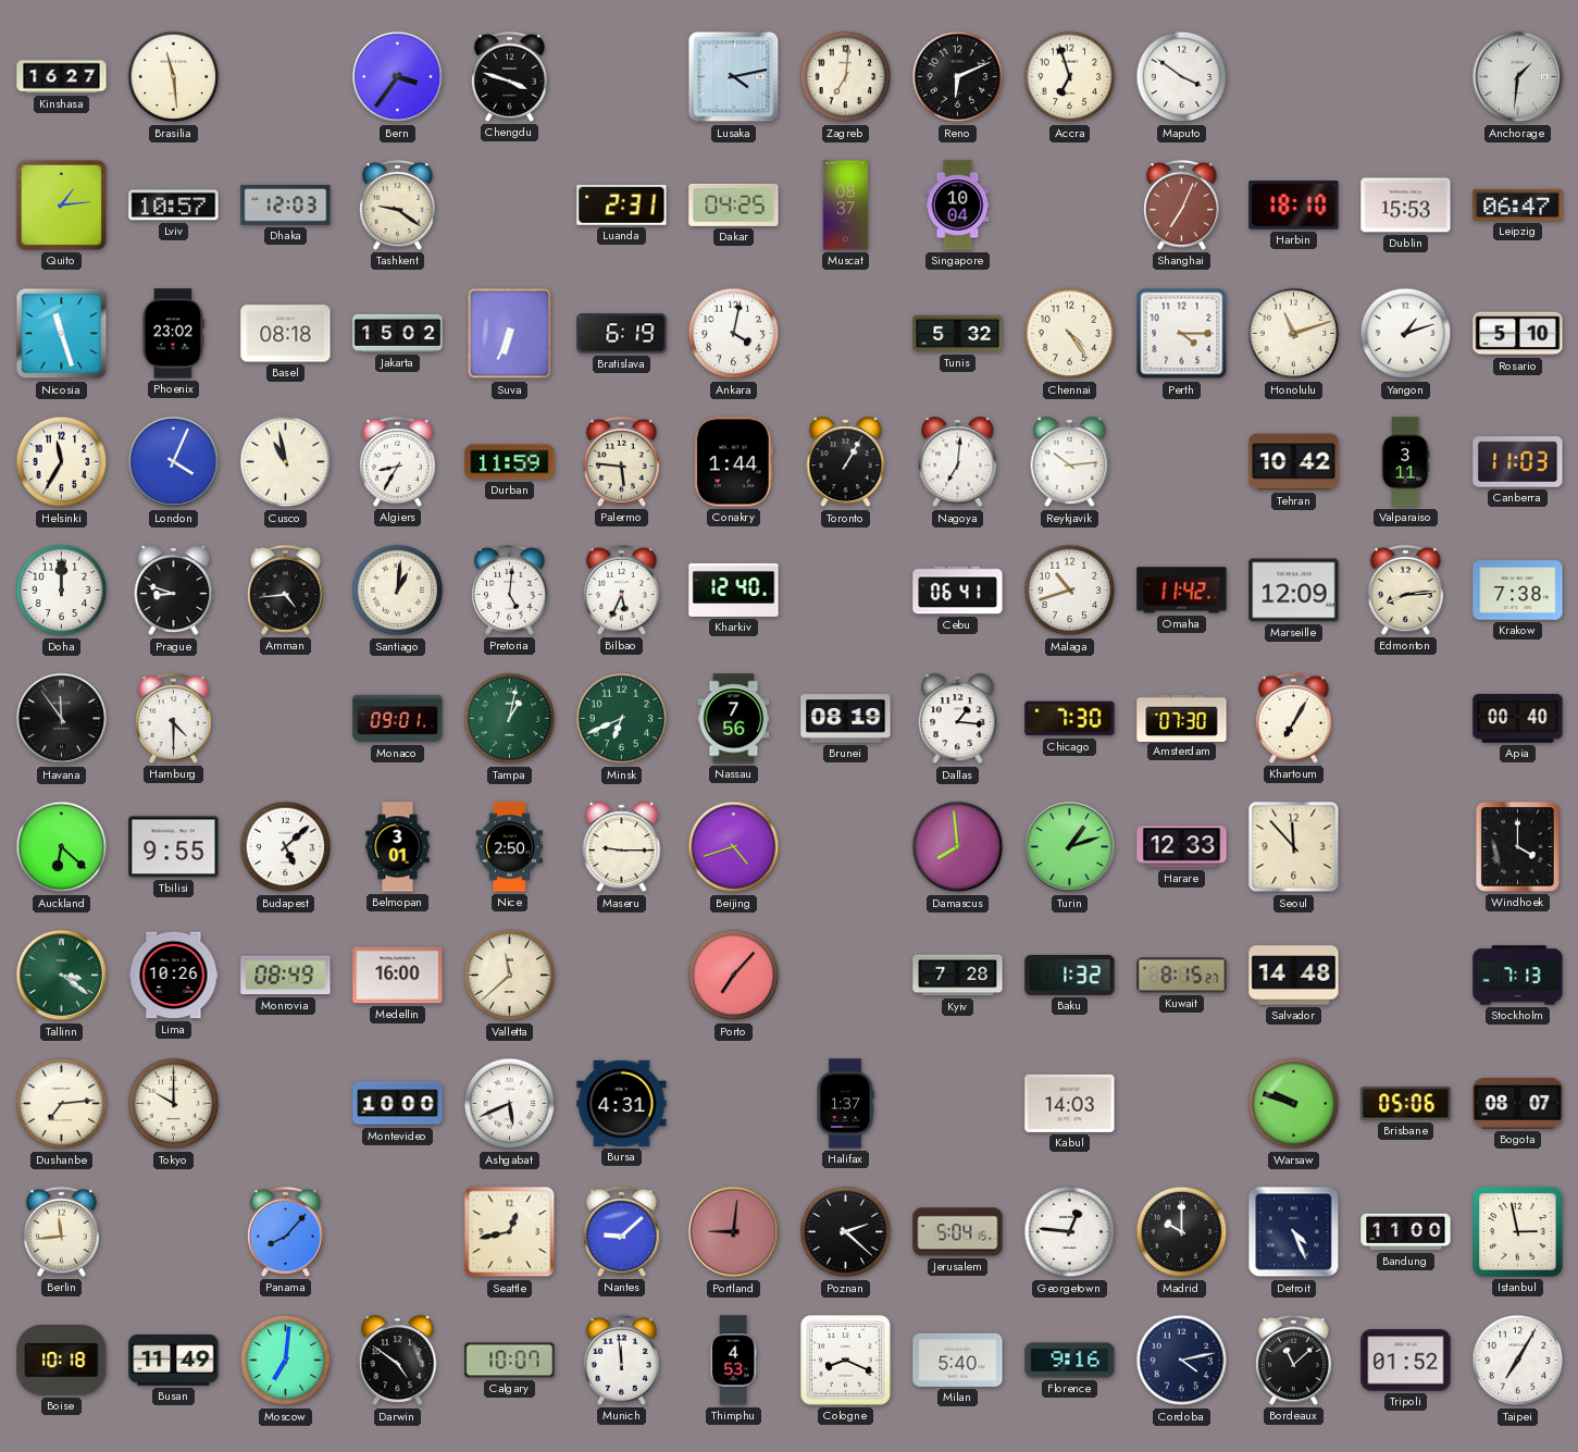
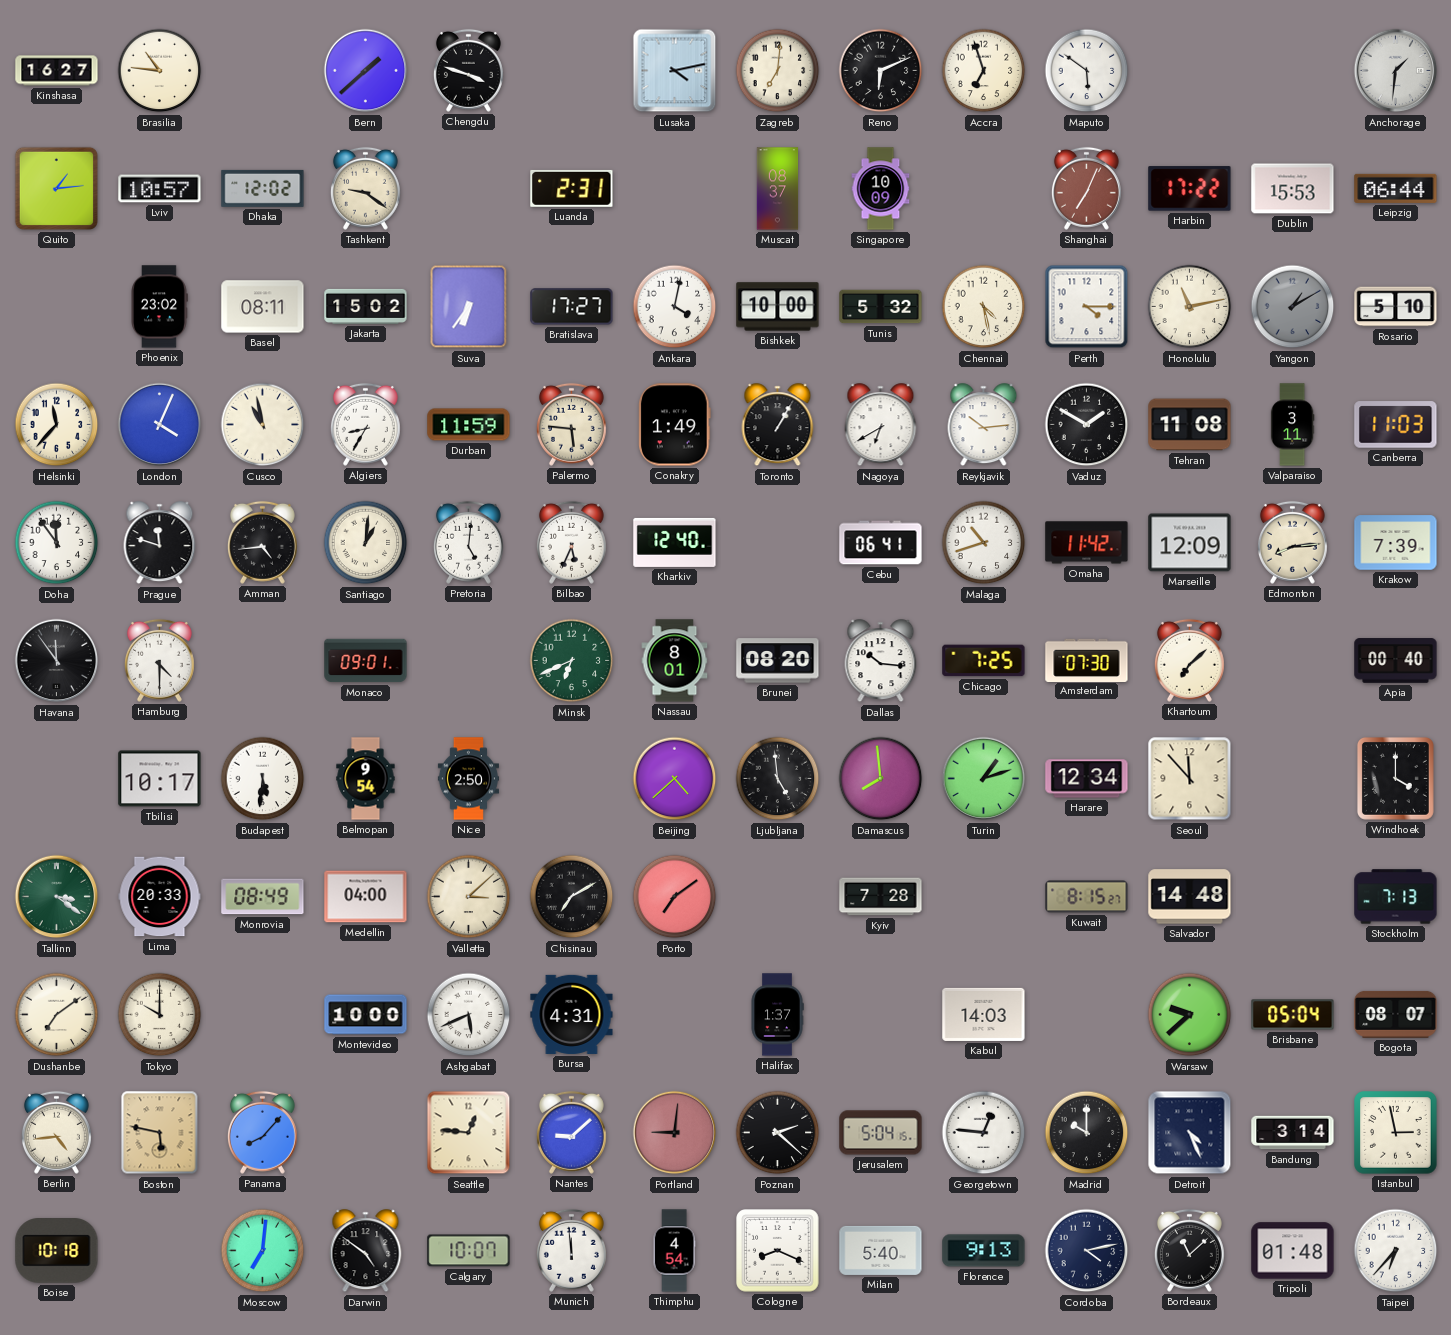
Brasilia: 11:29 -> 10:46
Bern: 3:36 -> 1:38
Maputo: 3:51 -> 5:51
Dhaka: 12:03 -> 12:02
Dakar: 04:25 -> none
Singapore: 10:04 -> 10:09
Harbin: 18:10 -> 17:22
Leipzig: 06:47 -> 06:44
Nicosia: 11:27 -> none
Basel: 08:18 -> 08:11
Suva: 6:34 -> 6:36
Bratislava: 6:19 -> 17:27
Bishkek: none -> 10:00
Chennai: 4:24 -> 4:28
Honolulu: 11:12 -> 11:13
Yangon: 1:12 -> 1:10
Yangon dial: white -> grey
Helsinki: 11:35 -> 11:37
Conakry: 1:44 -> 1:49
Nagoya: 7:01 -> 6:40
Vaduz: none -> 1:50
Tehran: 10:42 -> 11:08
Doha: 12:00 -> 11:54
Prague: 8:48 -> 11:48
Krakow: 7:38 -> 7:39
Tampa: 1:02 -> none
Nassau: 7:56 -> 8:01
Brunei: 08:19 -> 08:20
Dallas: 1:16 -> 10:16
Chicago: 7:30 -> 7:25
Khartoum: 7:05 -> 7:08
Auckland: 6:22 -> none
Tbilisi: 9:55 -> 10:17
Budapest: 5:08 -> 5:31
Belmopan: 3:01 -> 9:54
Maseru: 9:15 -> none
Beijing: 4:42 -> 4:38
Ljubljana: none -> 4:59
Harare: 12:33 -> 12:34
Lima: 10:26 -> 20:33
Medellin: 16:00 -> 04:00
Valletta: 11:38 -> 3:08
Chisinau: none -> 7:10
Porto: 7:07 -> 7:09
Baku: 1:32 -> none
Dushanbe: 7:14 -> 7:09
Warsaw: 9:48 -> 9:38
Brisbane: 05:06 -> 05:04
Berlin: 11:44 -> 4:44
Boston: none -> 5:47
Seattle: 12:43 -> 12:46
Bandung: 11:00 -> 3:14
Busan: 11:49 -> none
Thimphu: 4:53 -> 4:54
Florence: 9:16 -> 9:13
Tripoli: 01:52 -> 01:48
Taipei: 7:05 -> 6:37
